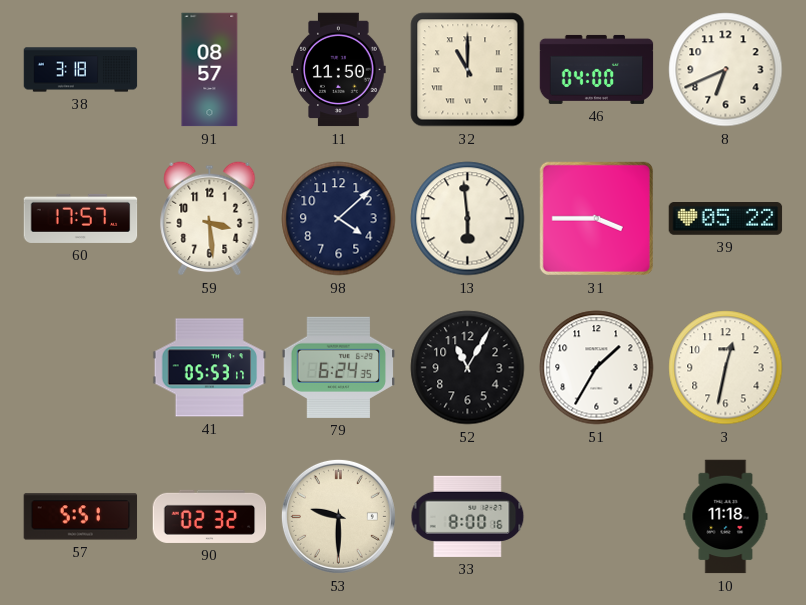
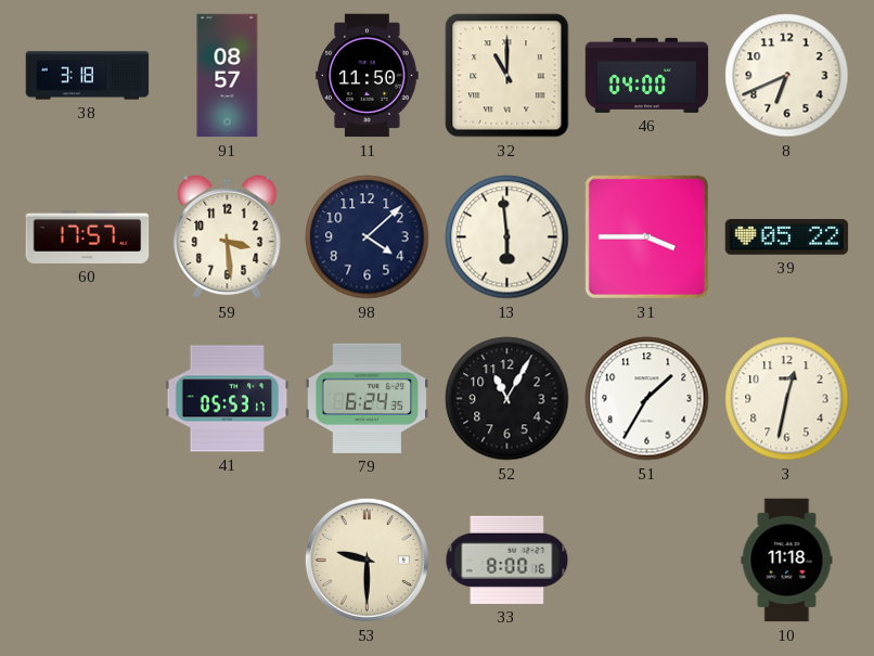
57: 5:51 -> none
90: 02:32 -> none
